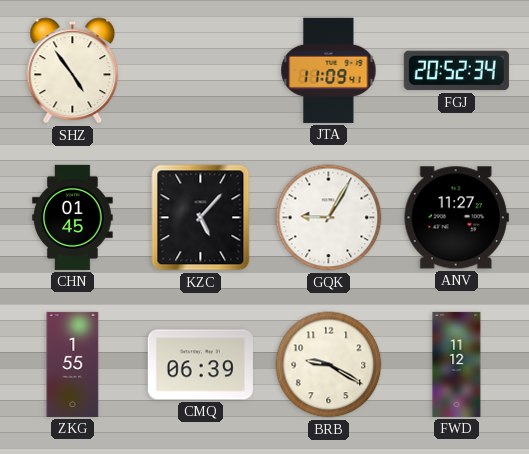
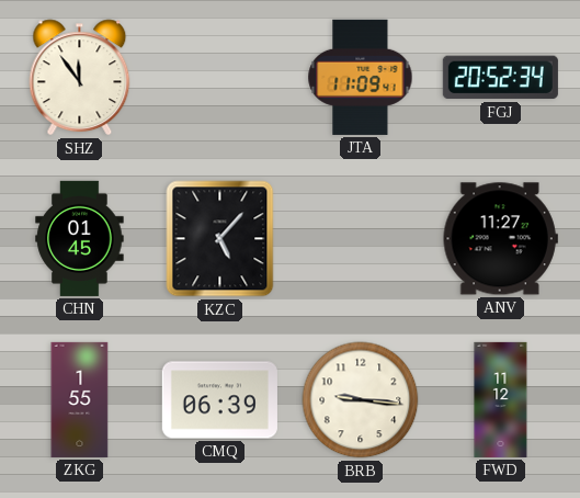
SHZ: 4:54 -> 11:54
GQK: 9:05 -> none
BRB: 9:20 -> 9:16
